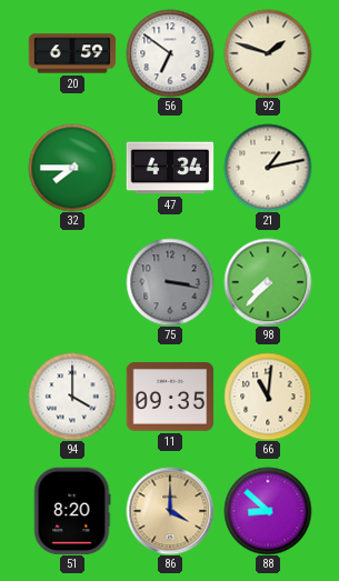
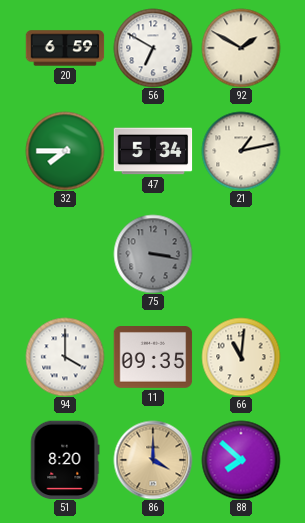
56: 6:51 -> 6:50
92: 1:48 -> 1:50
47: 4:34 -> 5:34
98: 7:37 -> none
88: 8:52 -> 7:52
